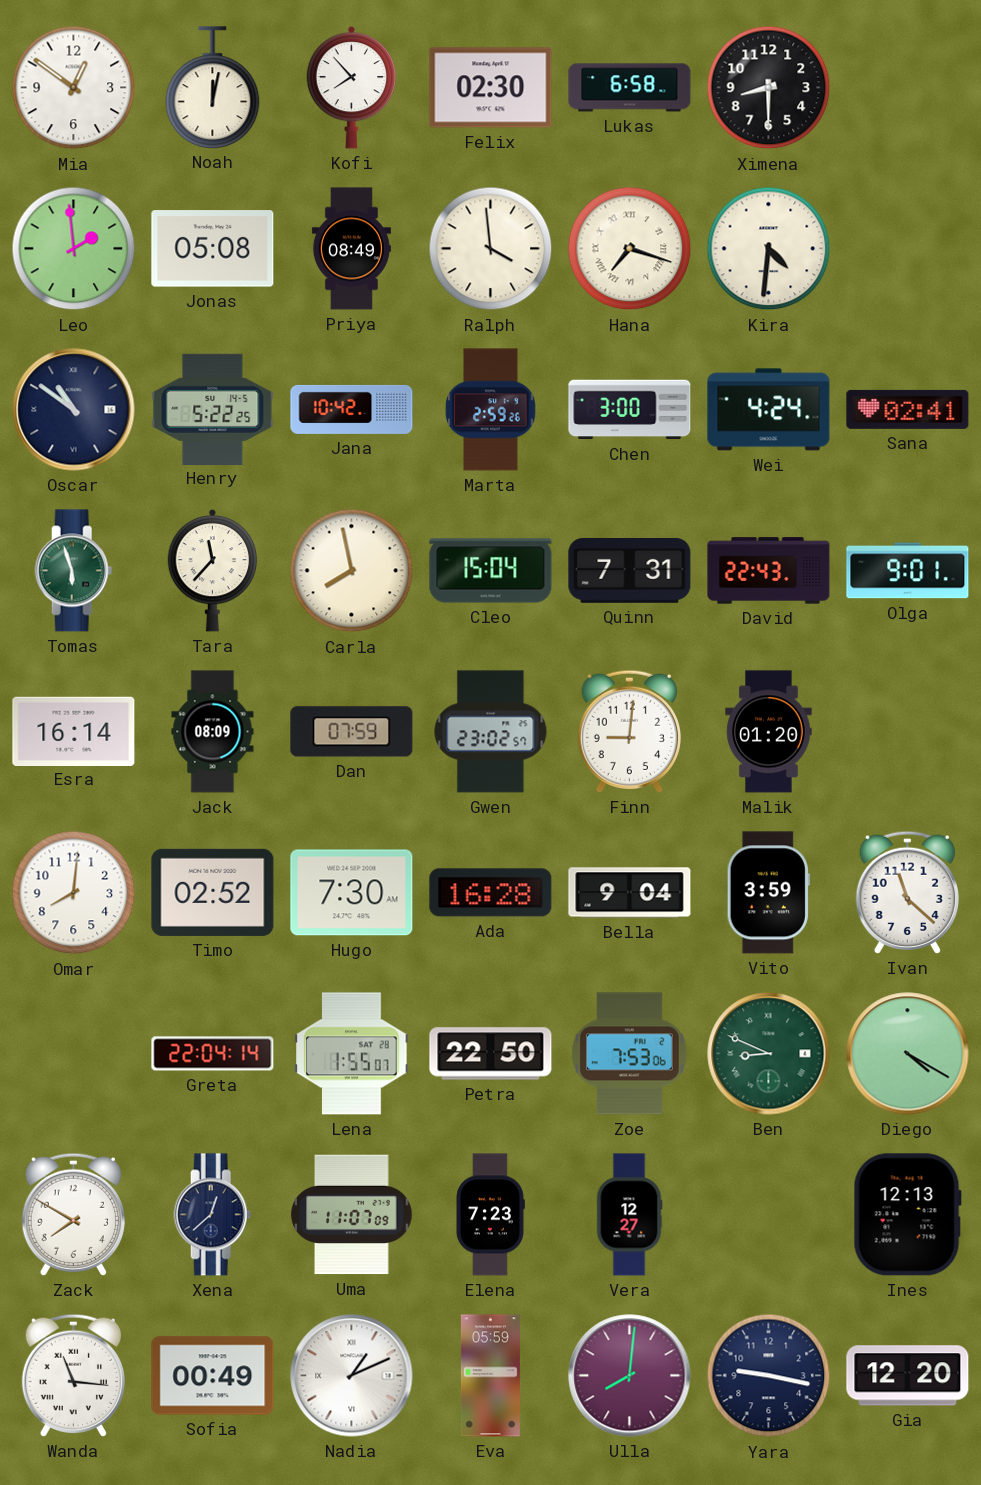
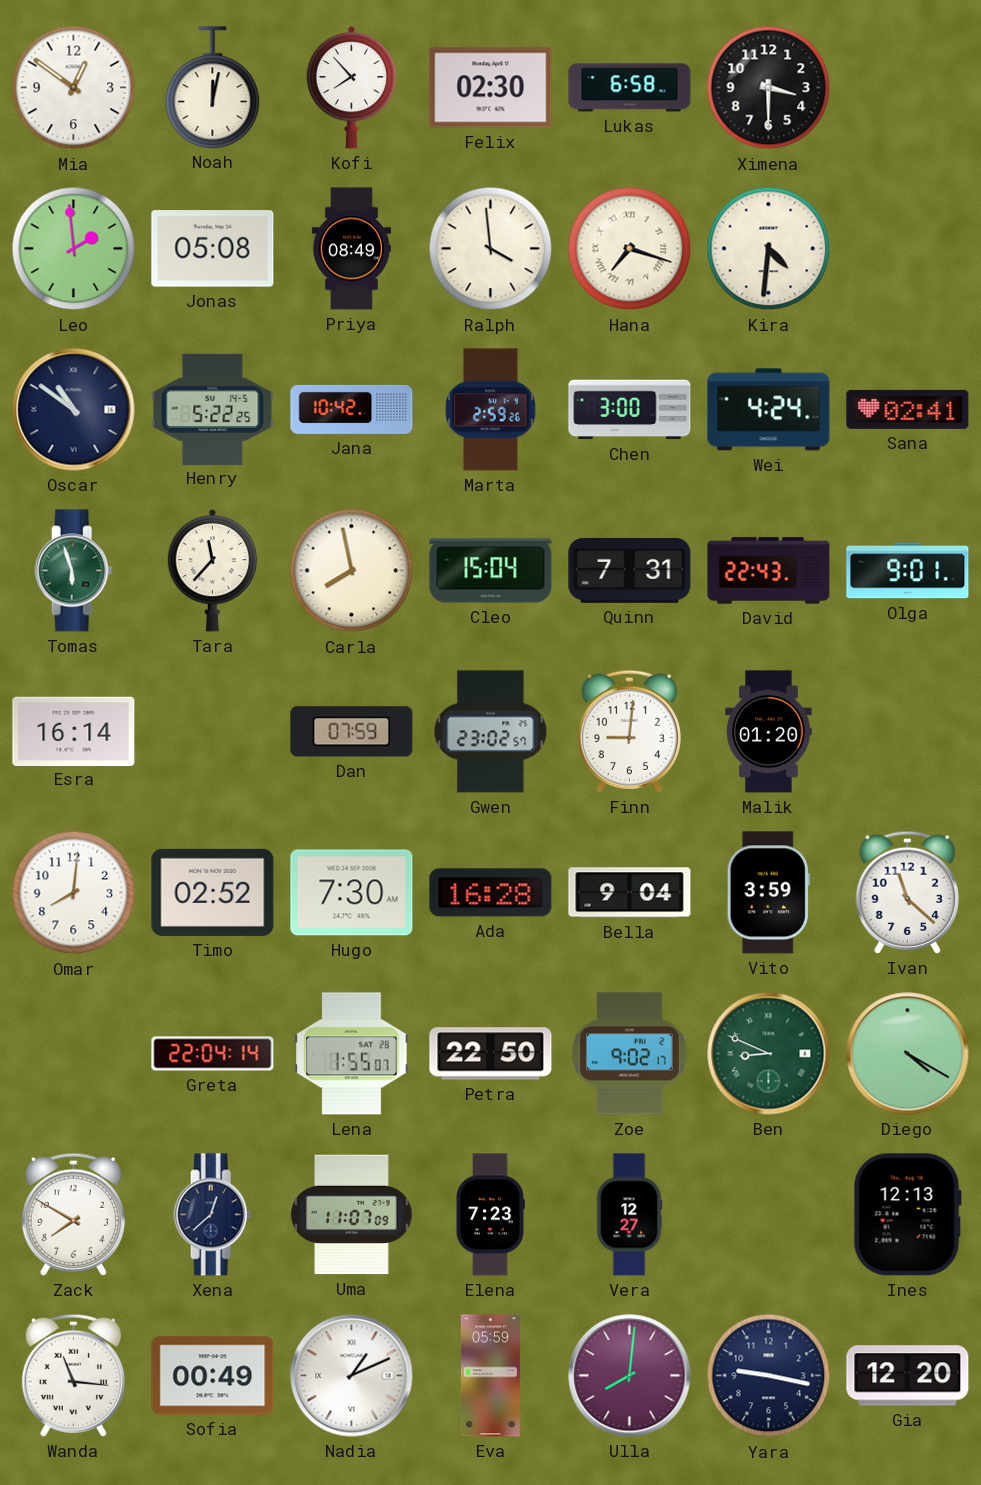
Ximena: 8:30 -> 3:30
Jack: 08:09 -> none
Zoe: 7:53 -> 9:02
